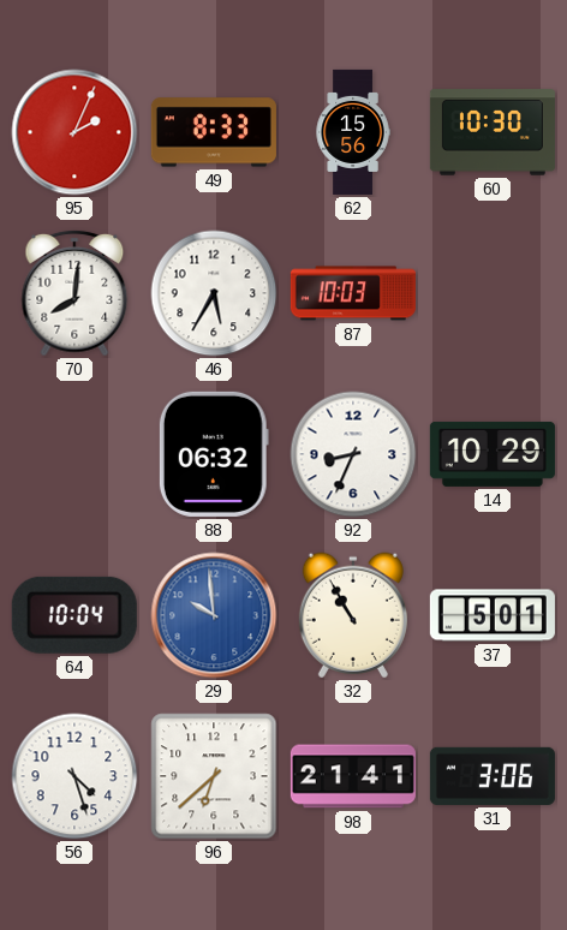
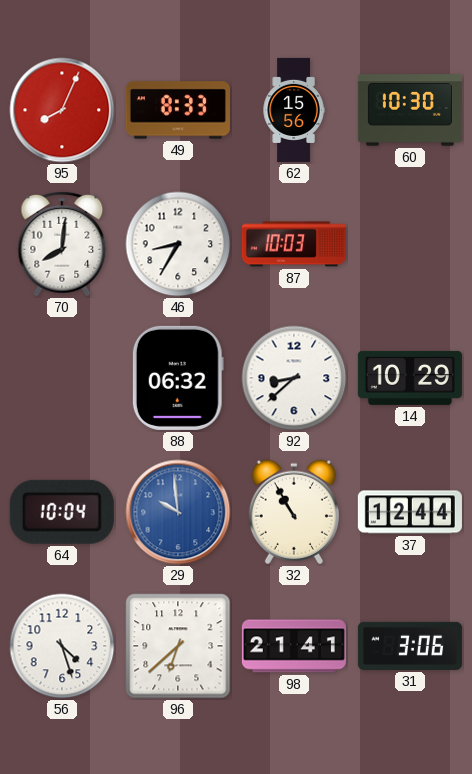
95: 2:04 -> 8:04
46: 5:35 -> 8:35
92: 8:34 -> 8:38
37: 5:01 -> 12:44
